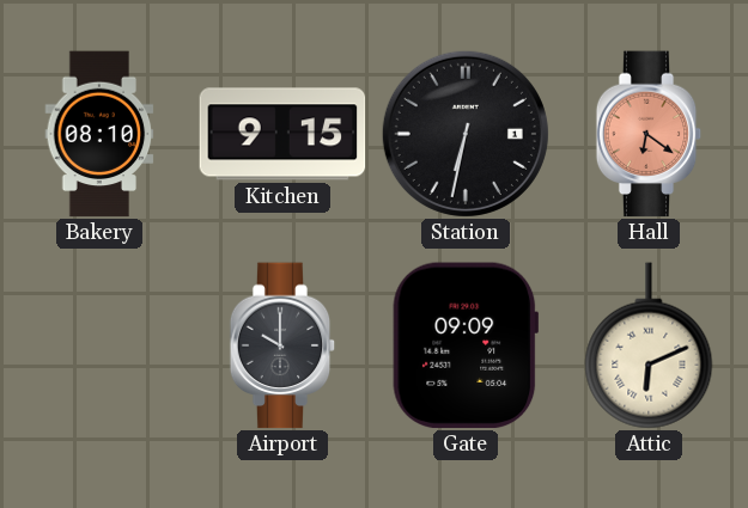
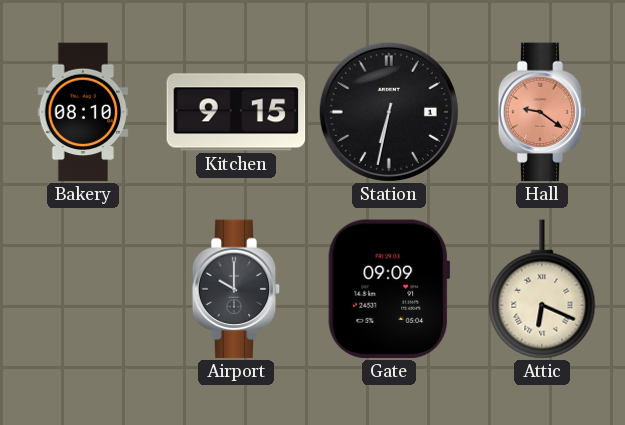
Hall: 6:21 -> 9:21
Attic: 6:11 -> 6:19
